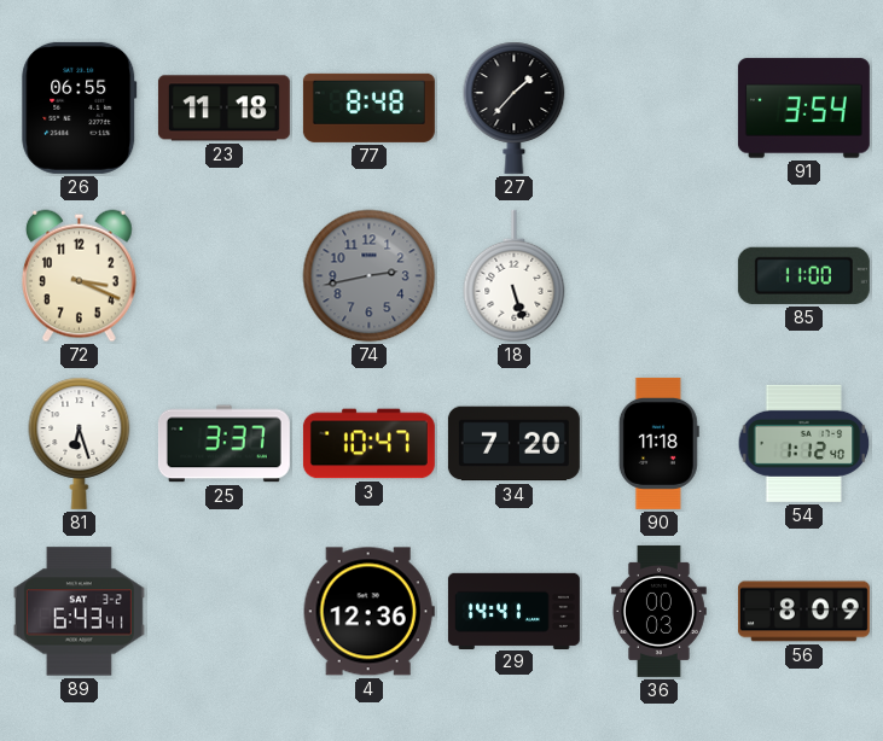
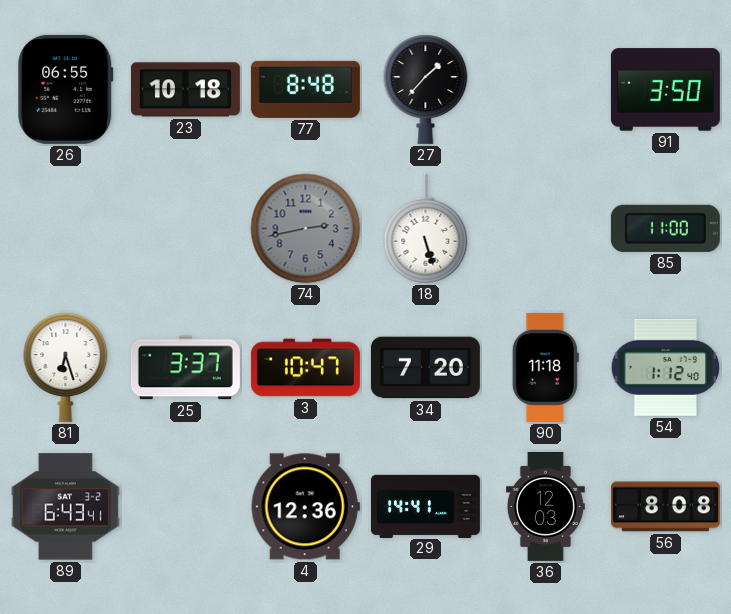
23: 11:18 -> 10:18
91: 3:54 -> 3:50
72: 3:19 -> none
36: 00:03 -> 12:03
56: 8:09 -> 8:08
